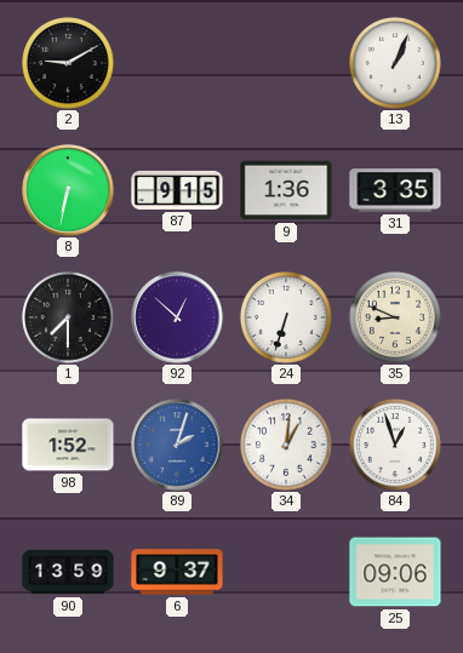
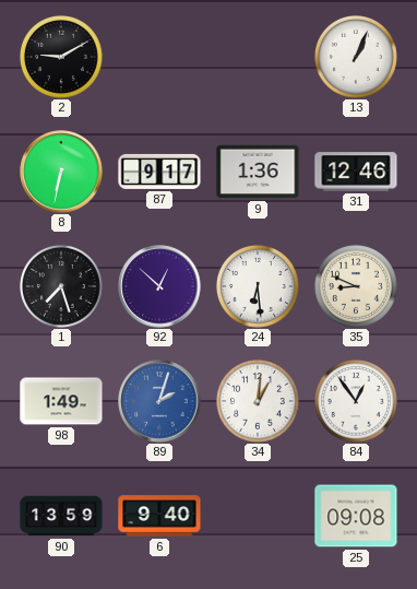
87: 9:15 -> 9:17
31: 3:35 -> 12:46
1: 7:30 -> 7:27
24: 6:33 -> 6:29
98: 1:52 -> 1:49
84: 12:57 -> 12:54
6: 9:37 -> 9:40
25: 09:06 -> 09:08
